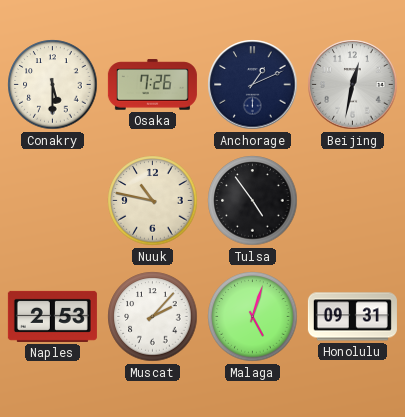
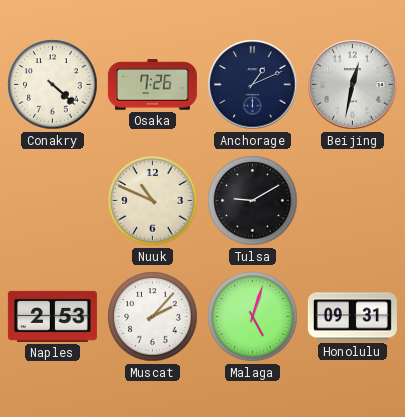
Conakry: 5:30 -> 4:22
Nuuk: 10:47 -> 10:49
Tulsa: 4:54 -> 9:10
